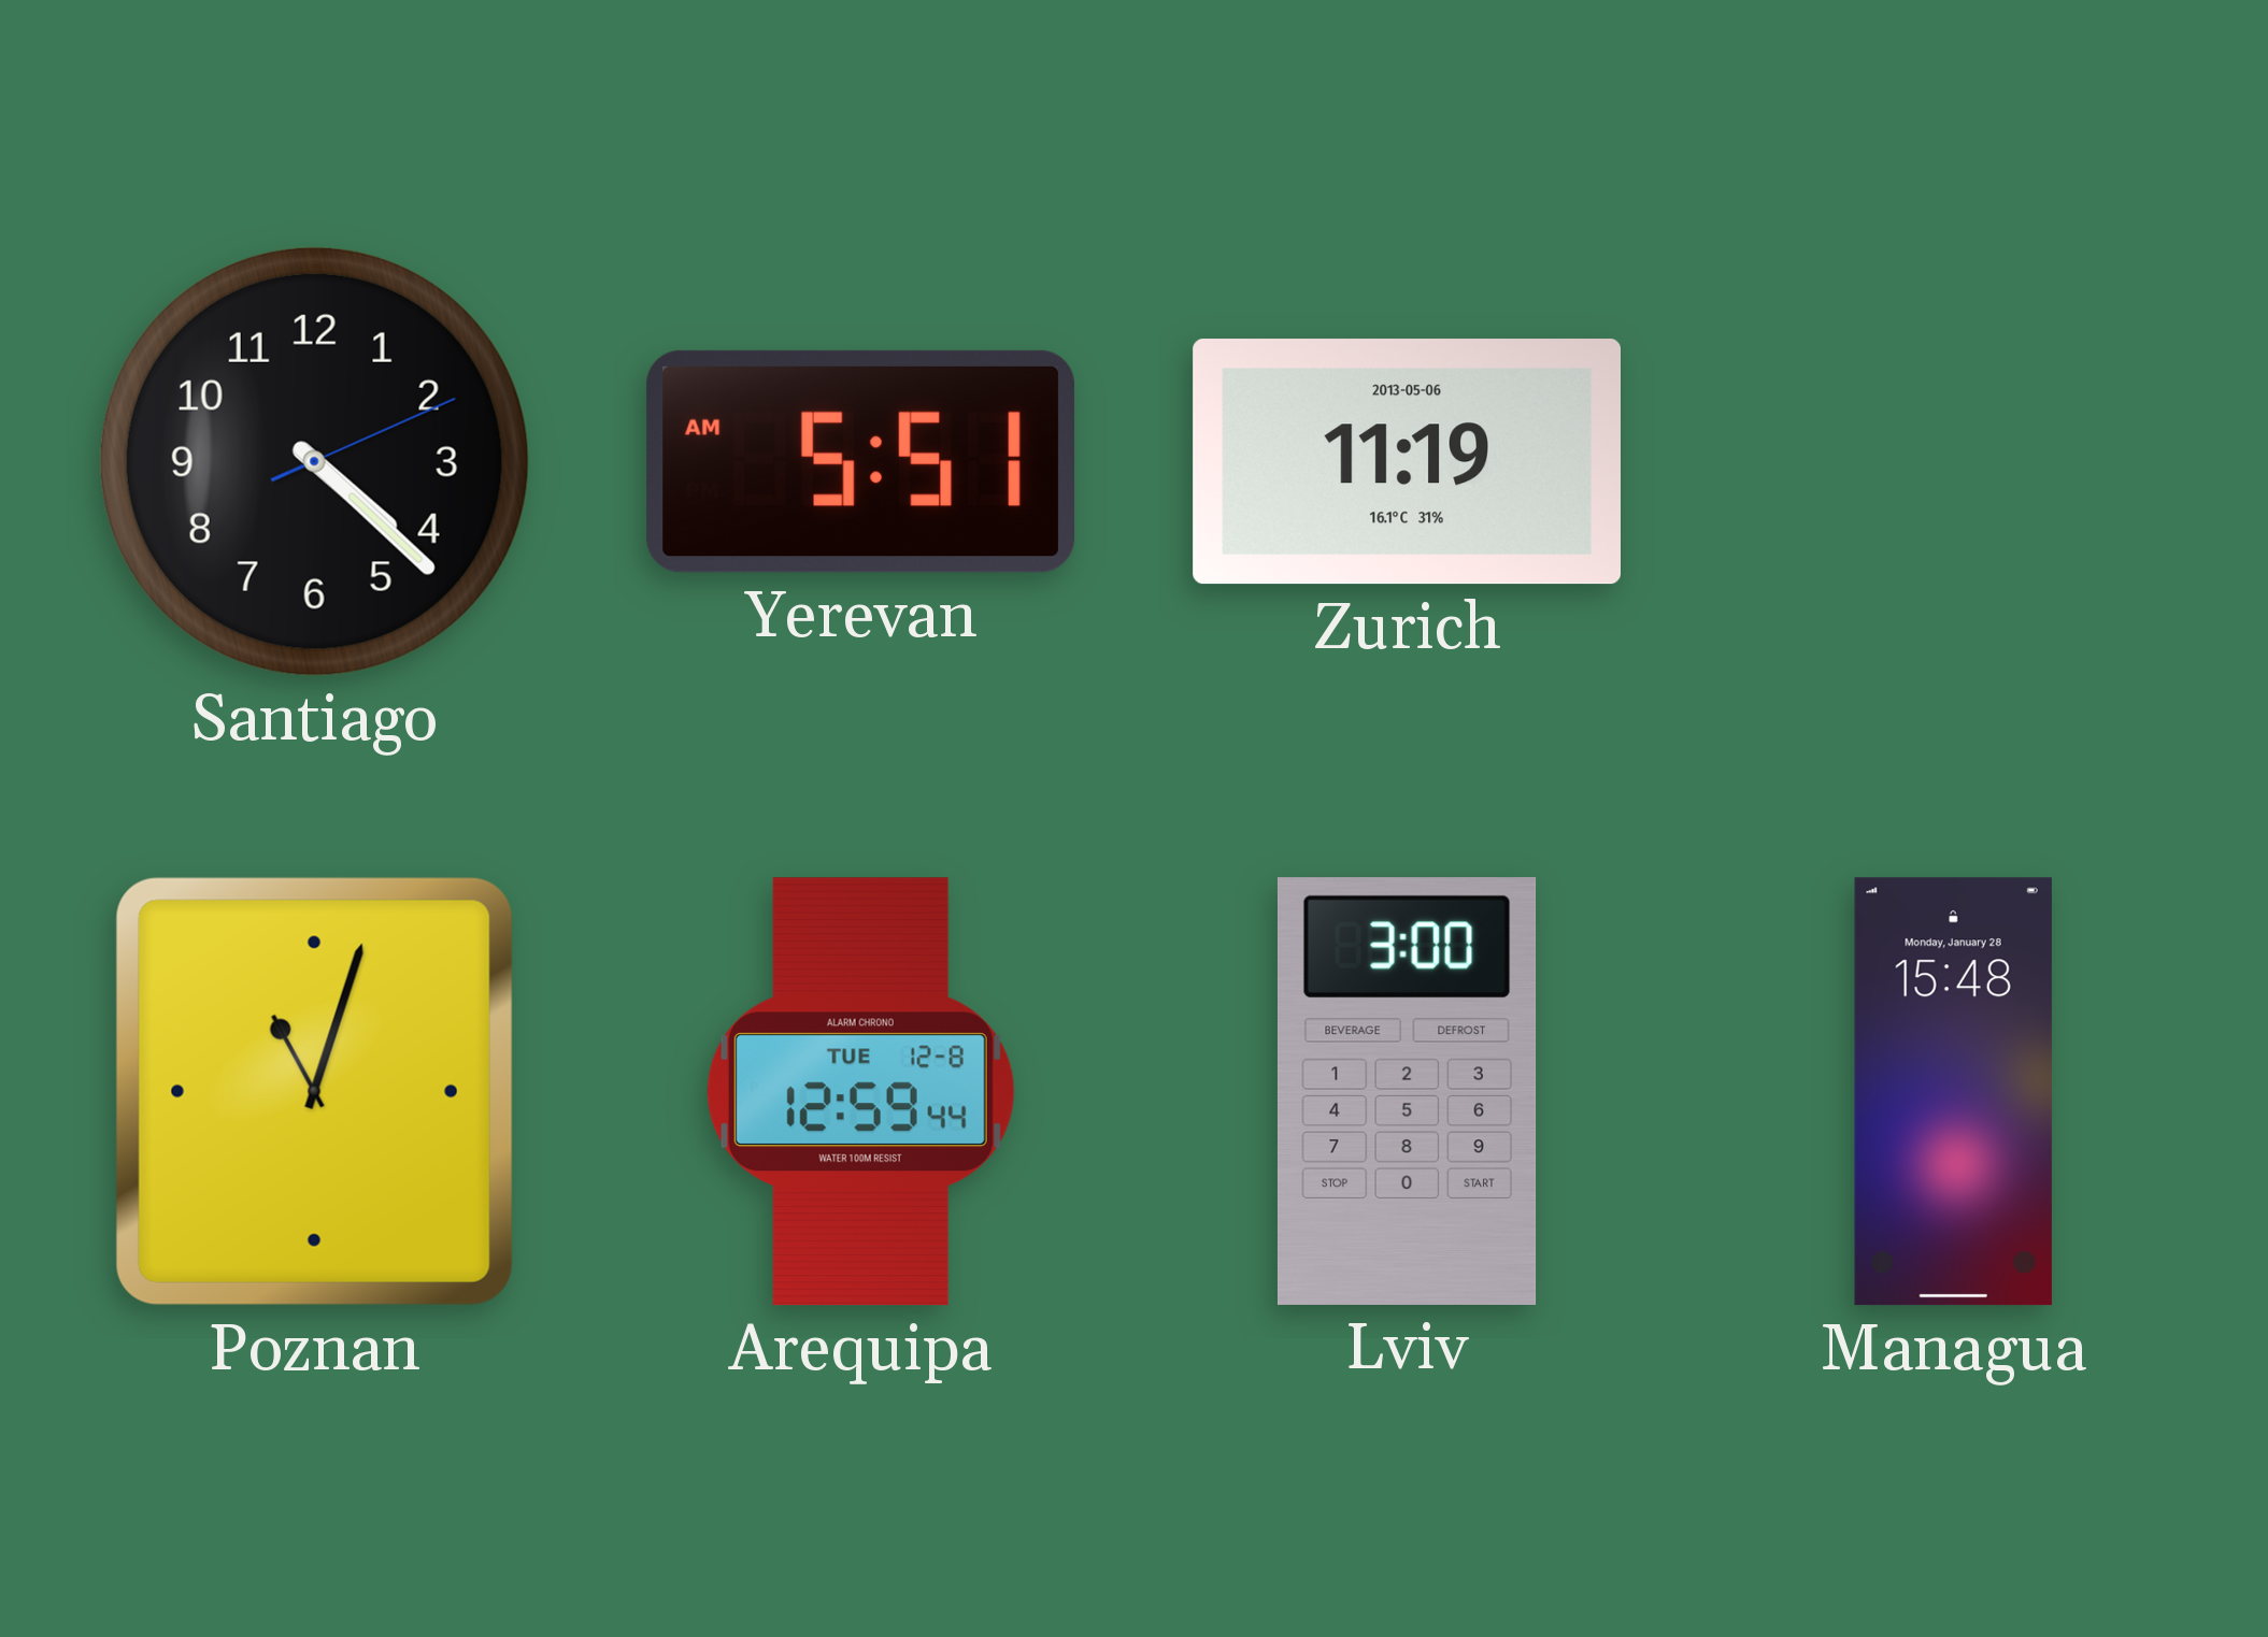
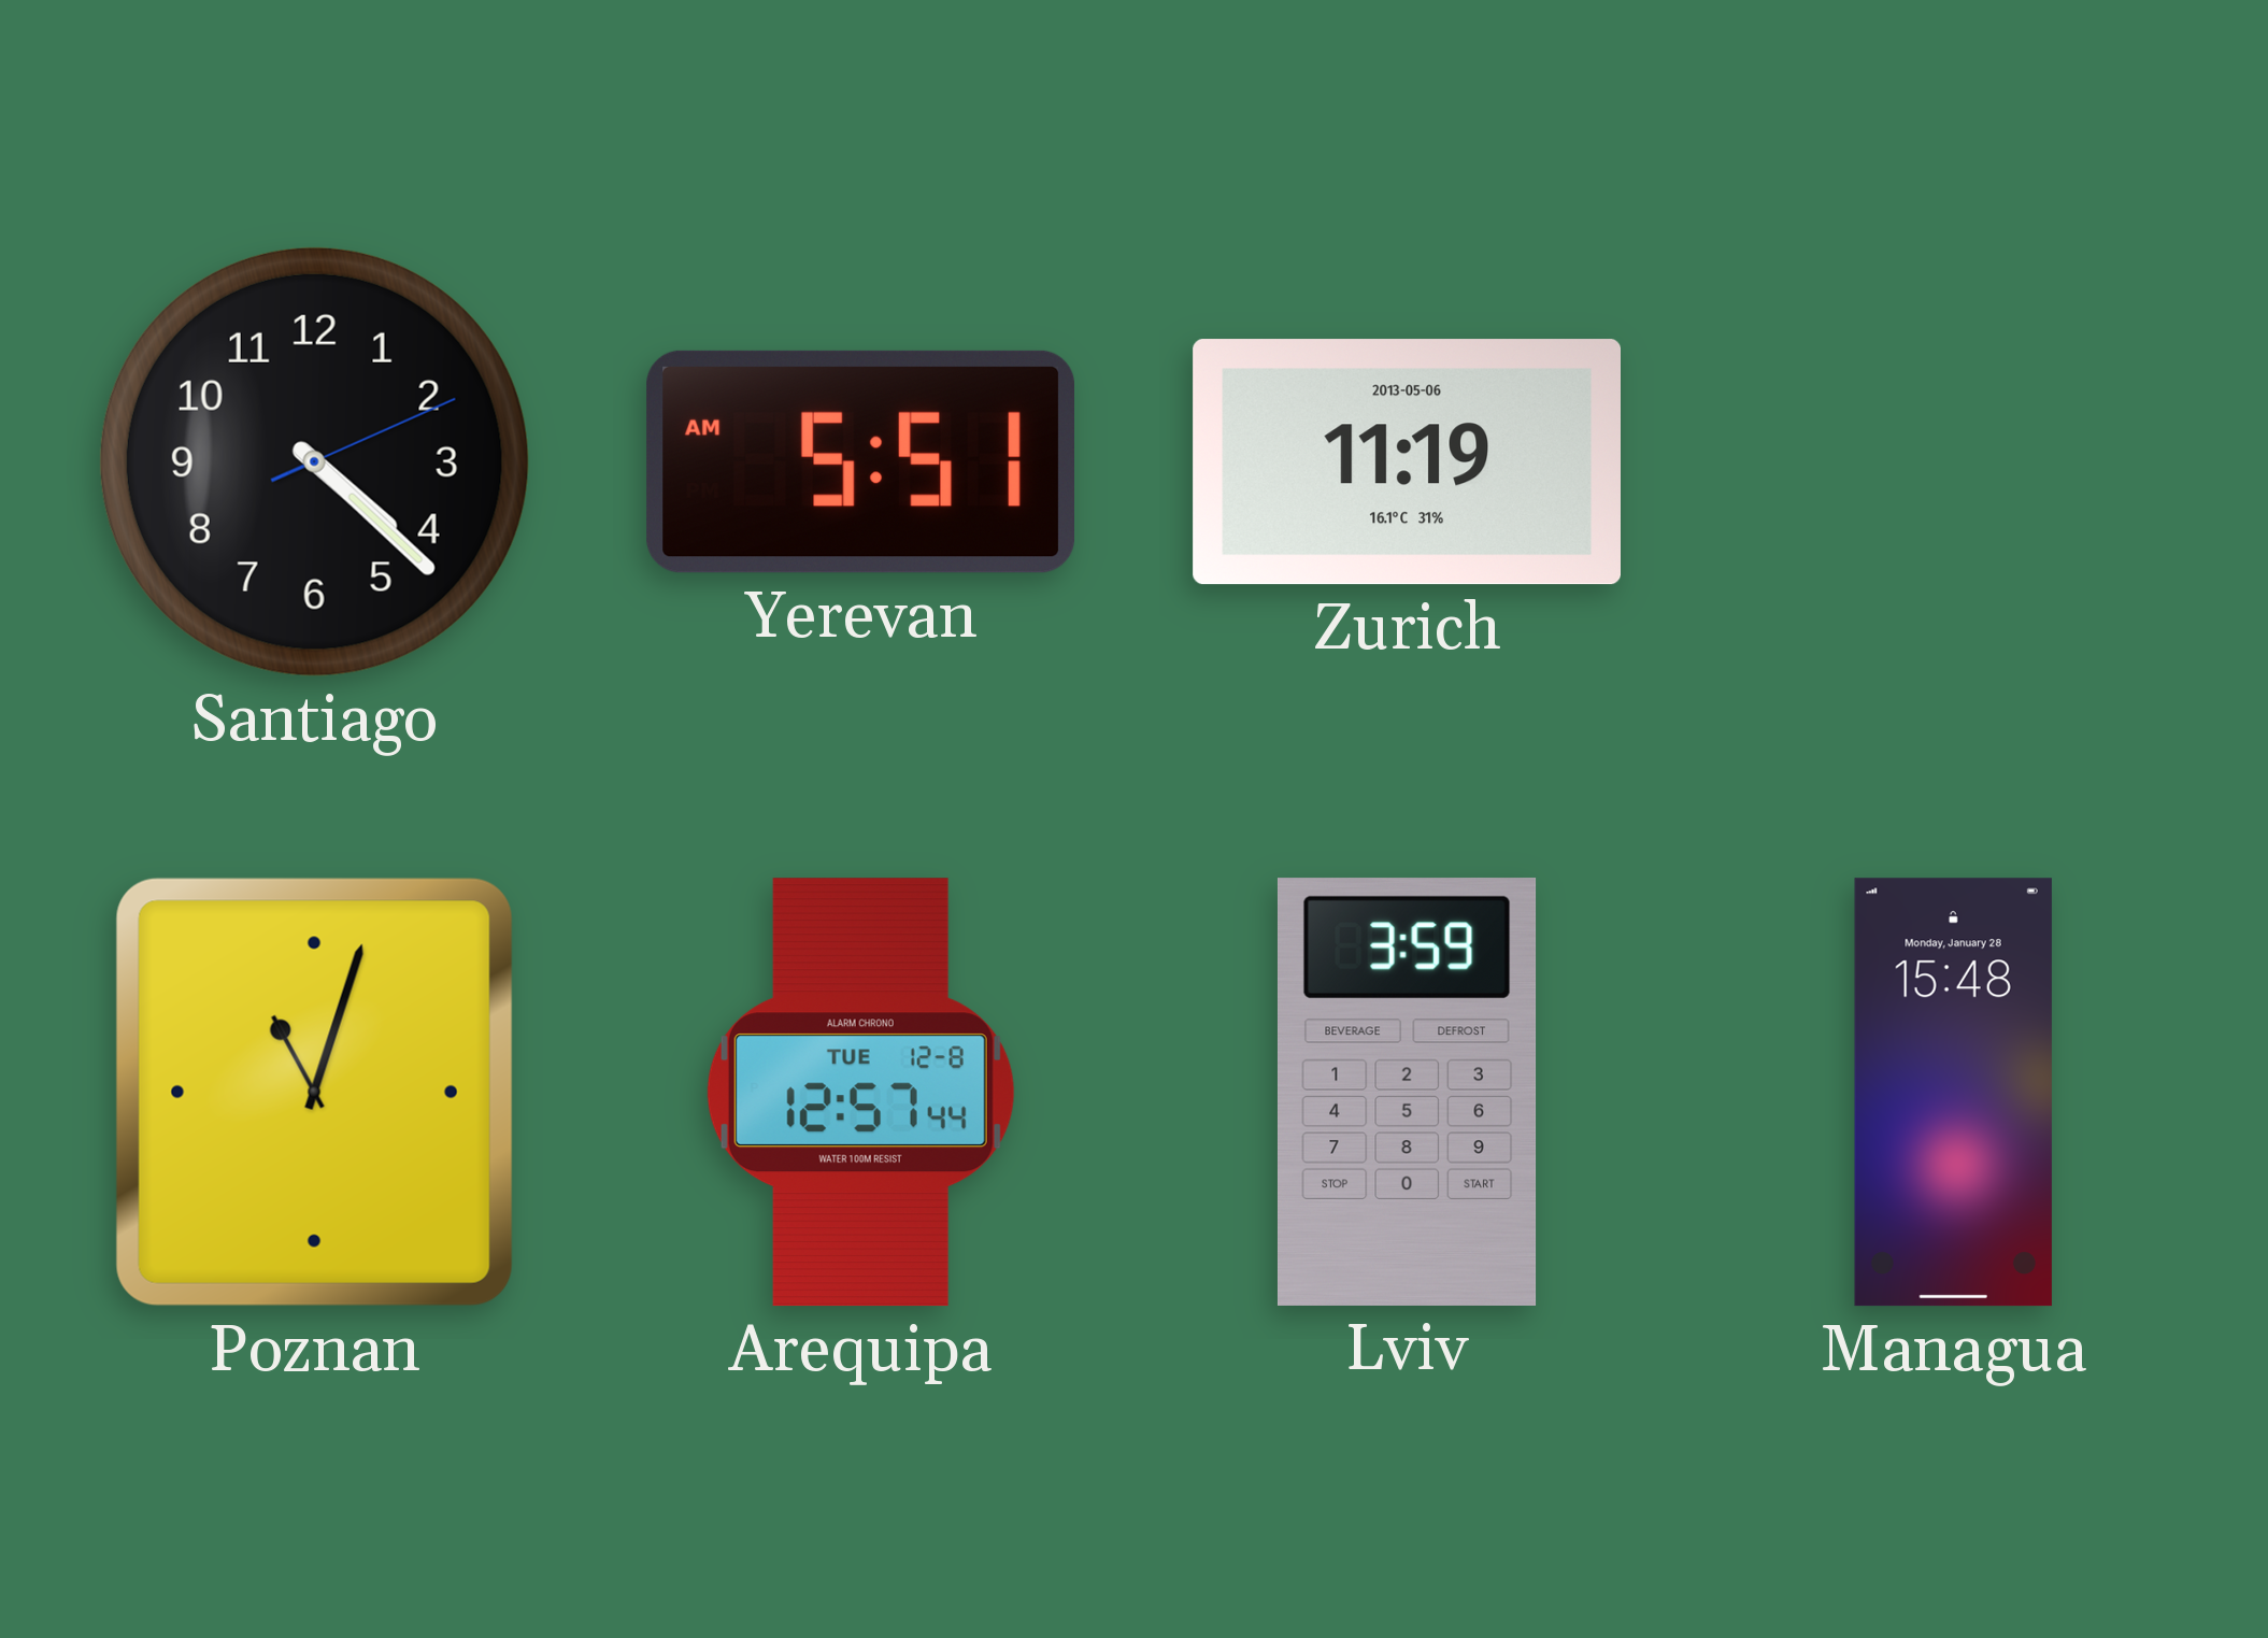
Arequipa: 12:59 -> 12:57
Lviv: 3:00 -> 3:59
